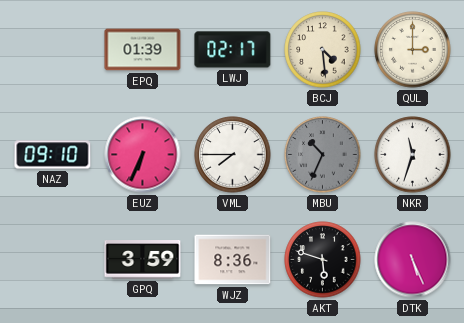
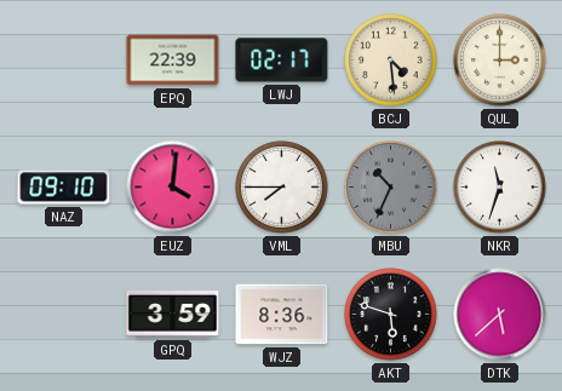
EPQ: 01:39 -> 22:39
EUZ: 6:34 -> 4:01
DTK: 5:26 -> 5:38
